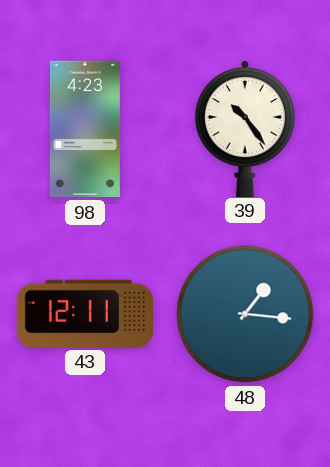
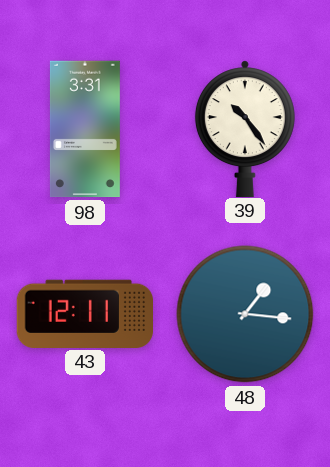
98: 4:23 -> 3:31
